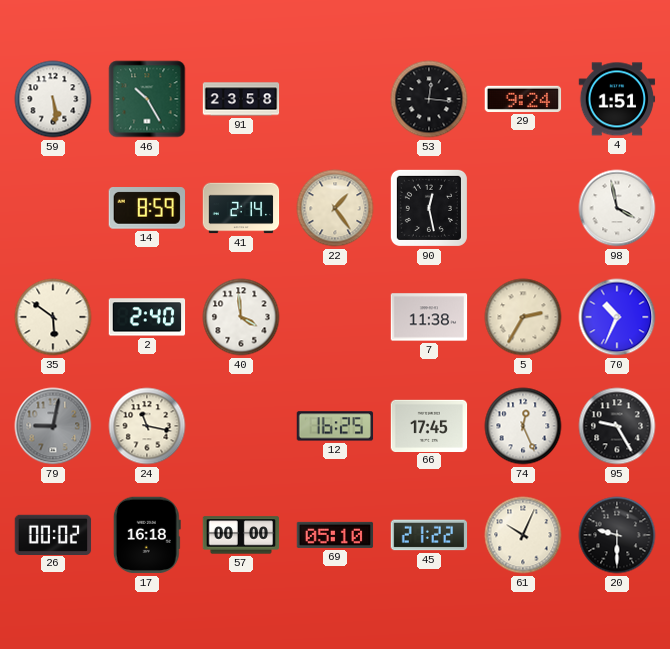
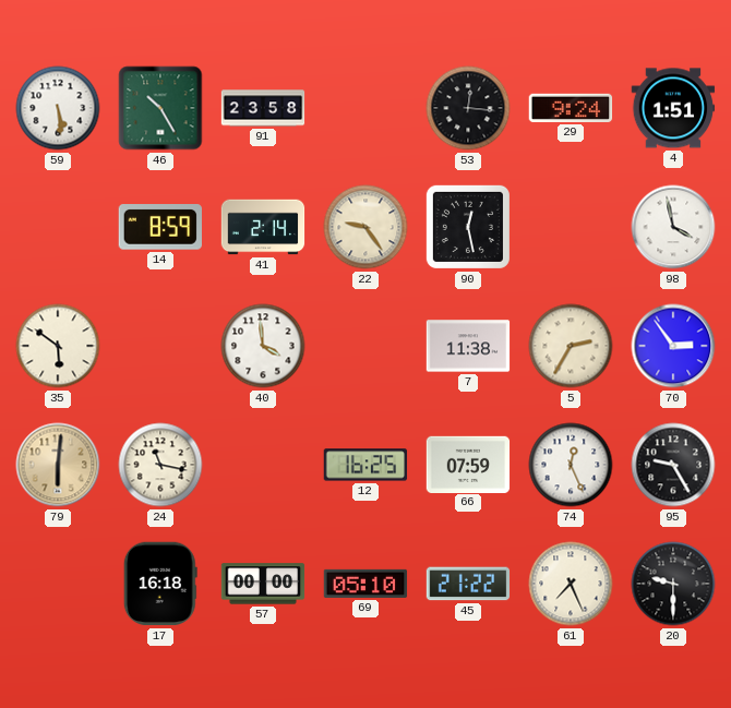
22: 1:24 -> 9:24
2: 2:40 -> none
70: 10:34 -> 2:54
79: 9:02 -> 6:01
79 dial: grey -> champagne
66: 17:45 -> 07:59
26: 00:02 -> none
61: 10:04 -> 7:26
